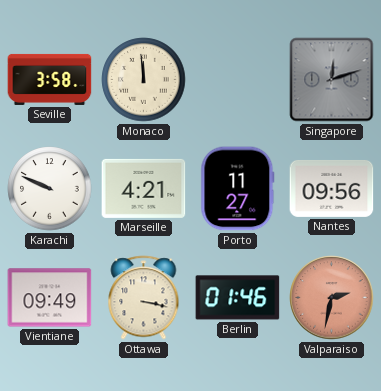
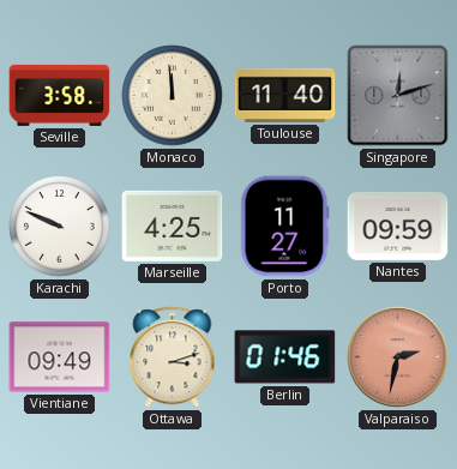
Toulouse: none -> 11:40
Marseille: 4:21 -> 4:25
Nantes: 09:56 -> 09:59
Ottawa: 3:17 -> 3:12
